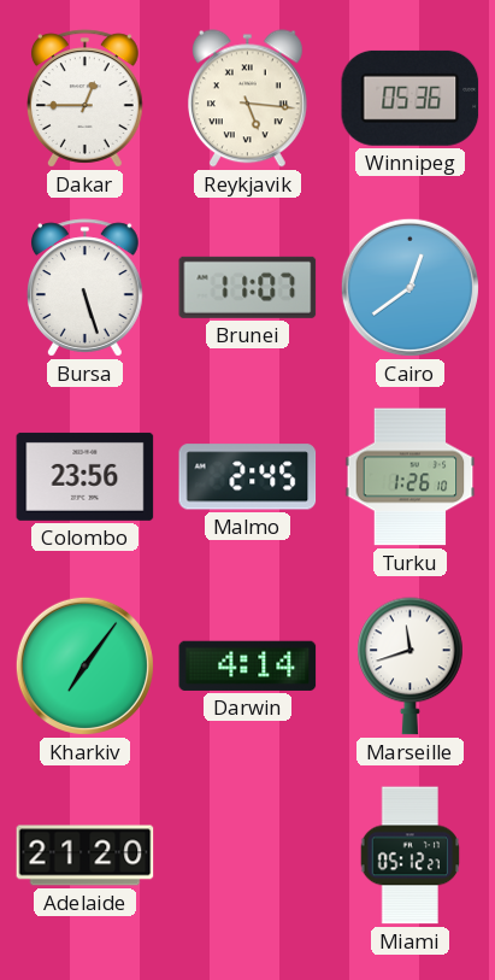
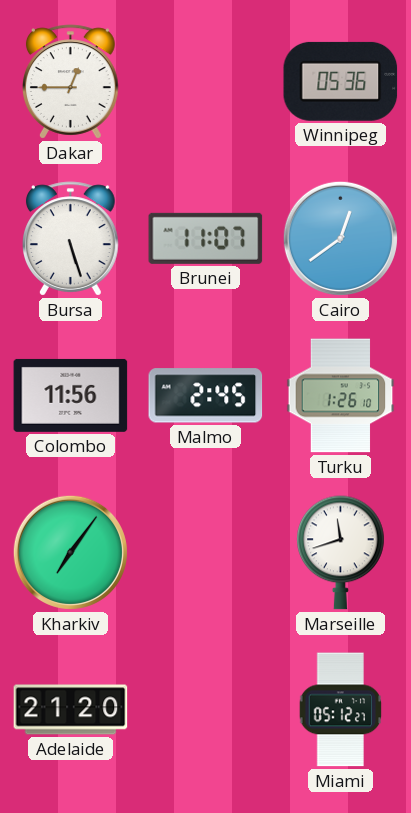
Reykjavik: 5:16 -> none
Colombo: 23:56 -> 11:56
Darwin: 4:14 -> none
